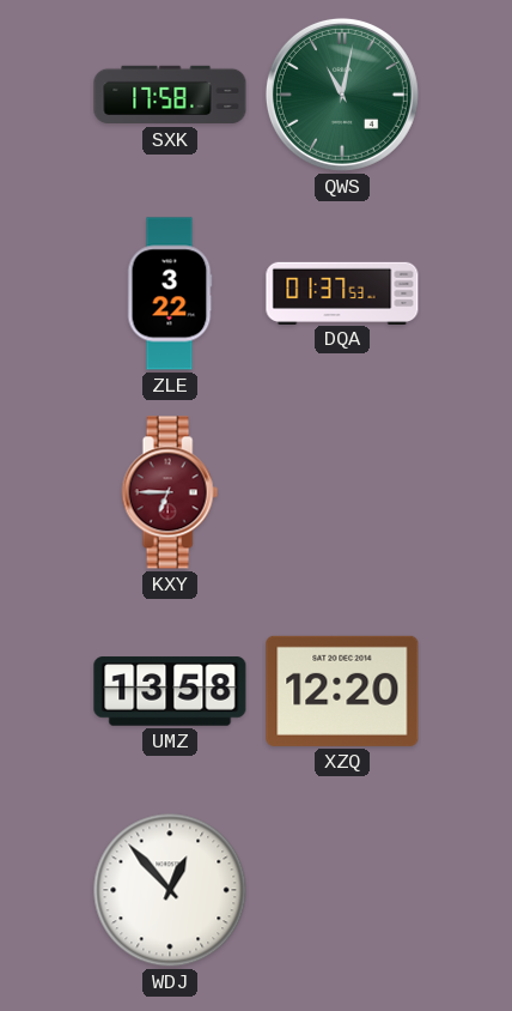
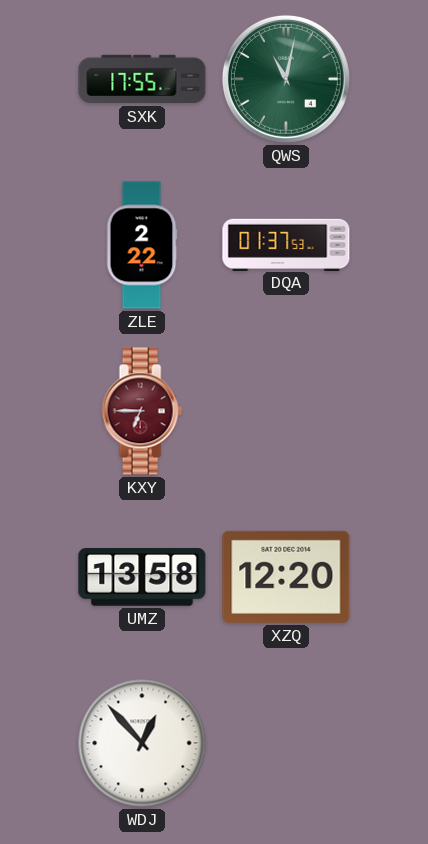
SXK: 17:58 -> 17:55
ZLE: 3:22 -> 2:22
